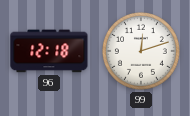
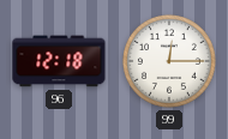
99: 12:12 -> 12:15
